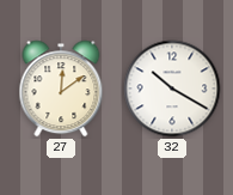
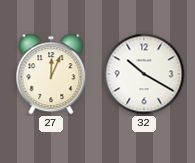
27: 12:09 -> 12:04
